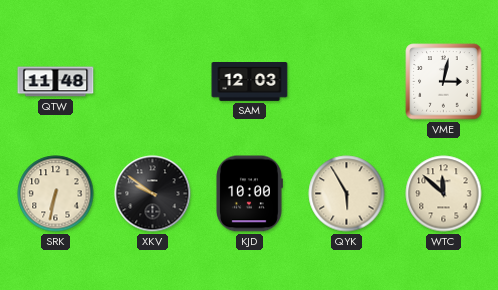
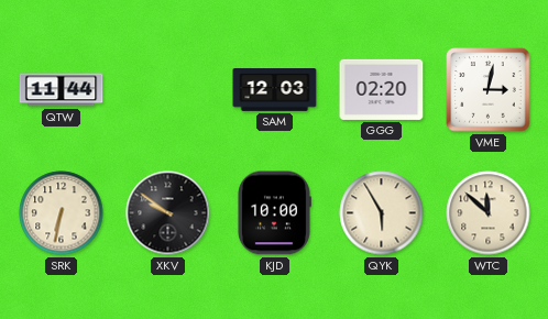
QTW: 11:48 -> 11:44
GGG: none -> 02:20
